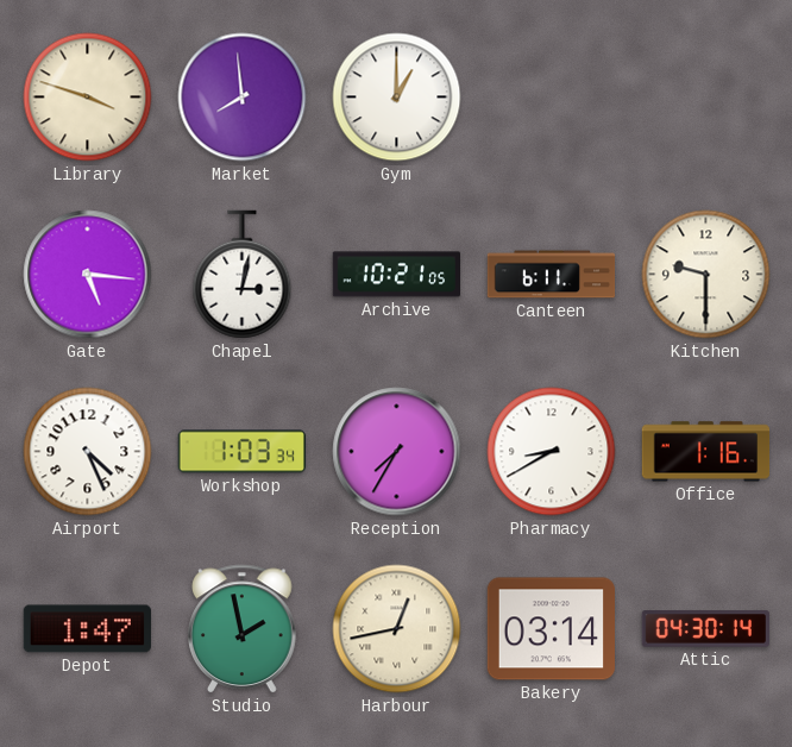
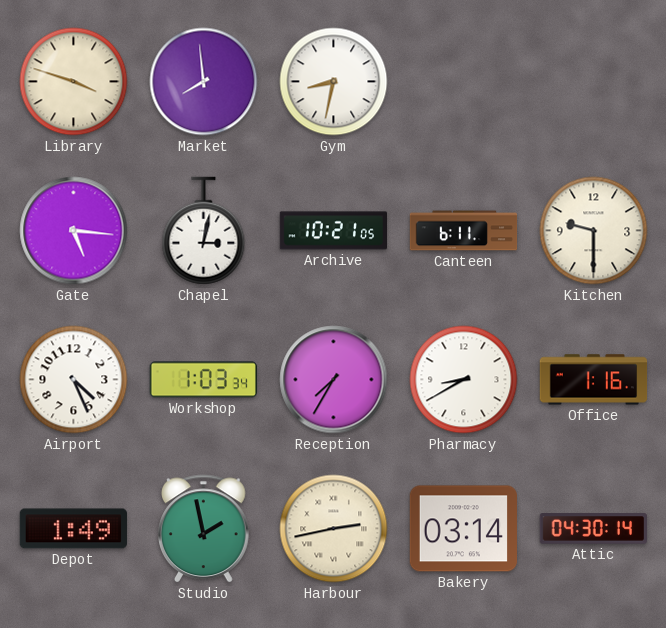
Gym: 1:00 -> 8:32
Depot: 1:47 -> 1:49
Harbour: 12:43 -> 2:43
